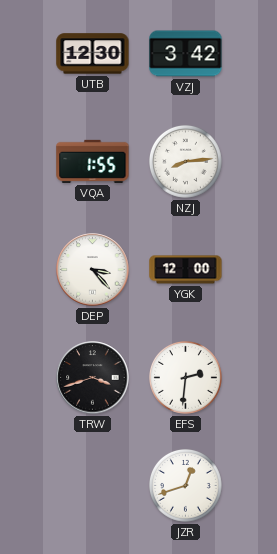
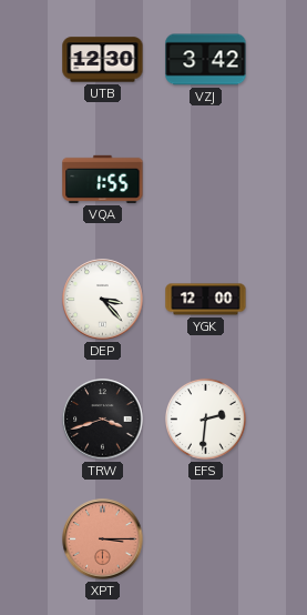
NZJ: 8:14 -> none
XPT: none -> 3:15
JZR: 12:42 -> none
